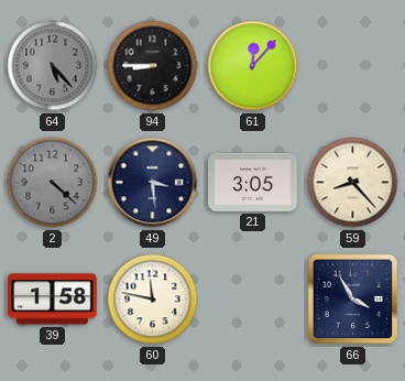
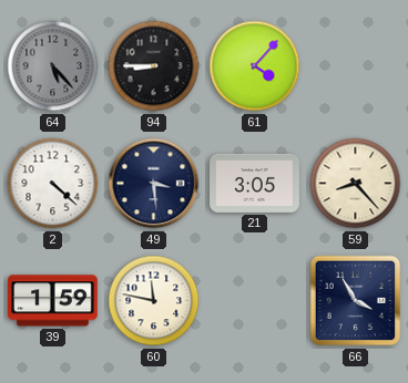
61: 12:07 -> 4:07
2 dial: grey -> white
39: 1:58 -> 1:59
